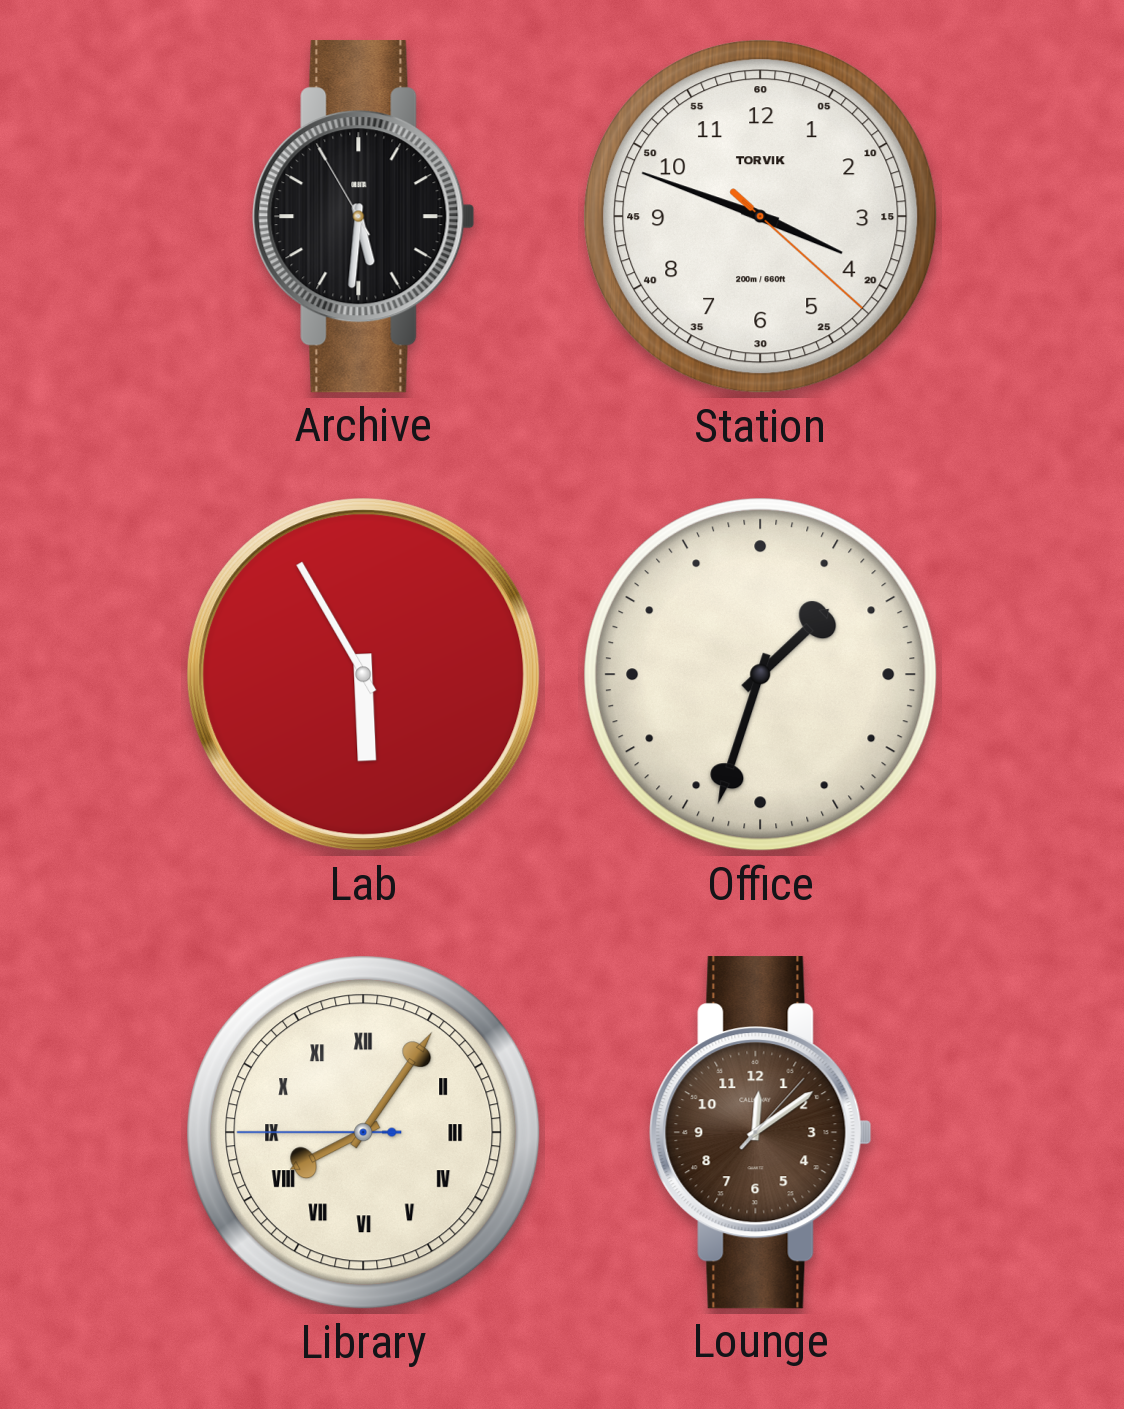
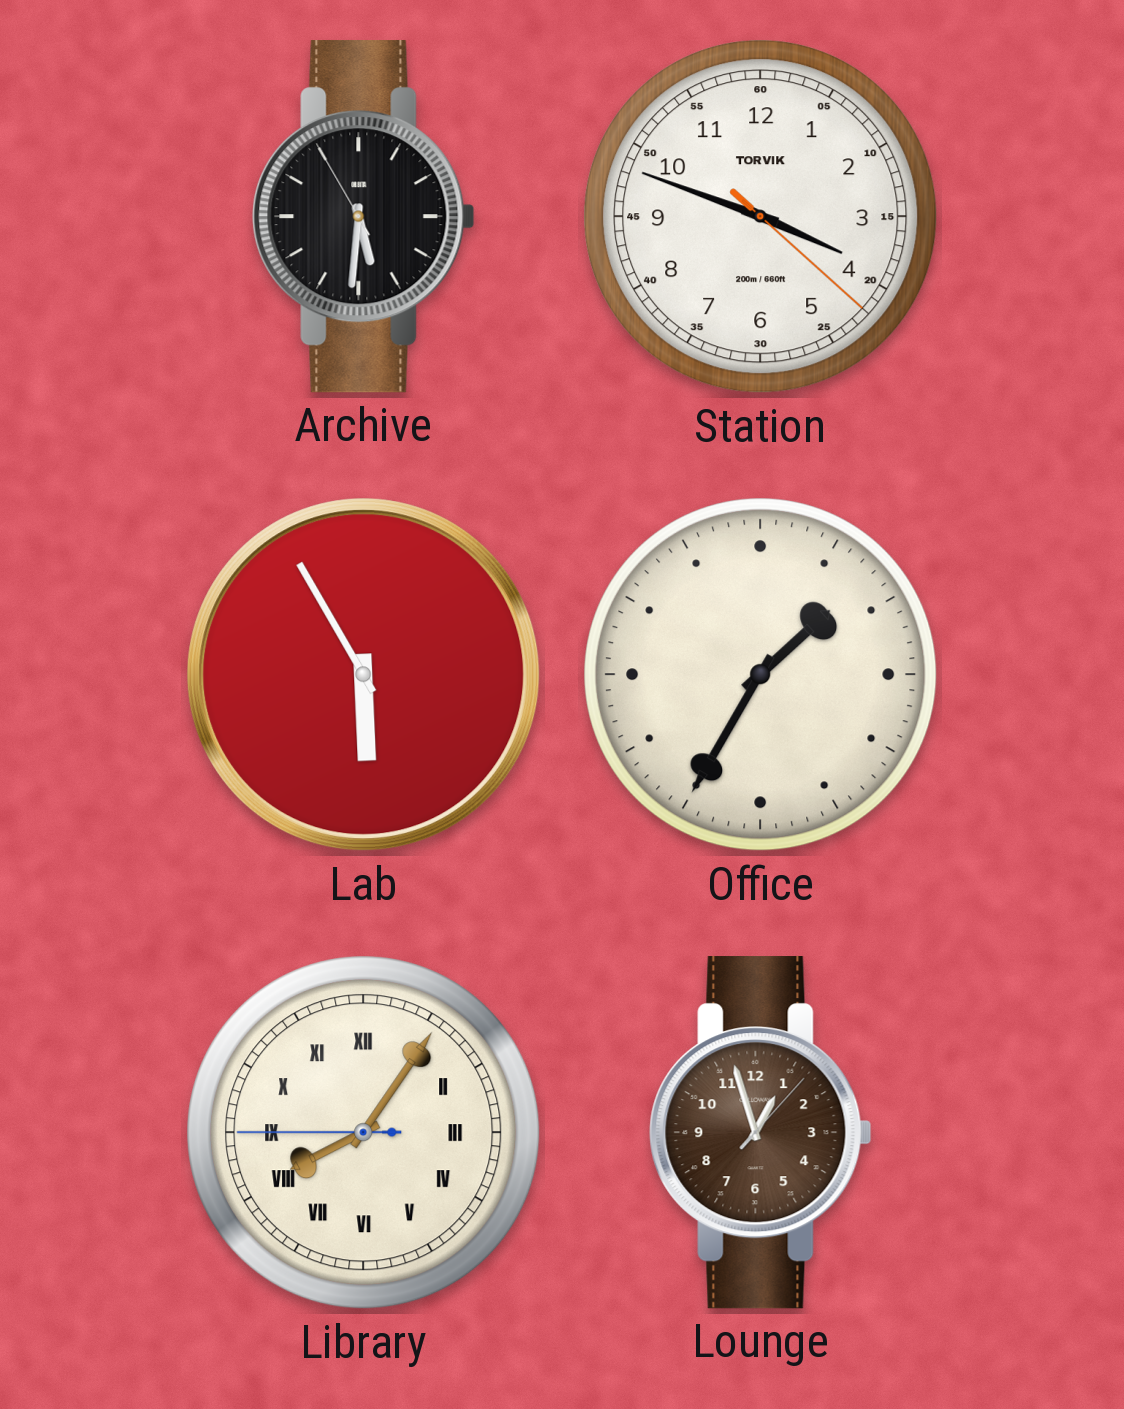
Office: 1:33 -> 1:35
Lounge: 12:09 -> 12:57
